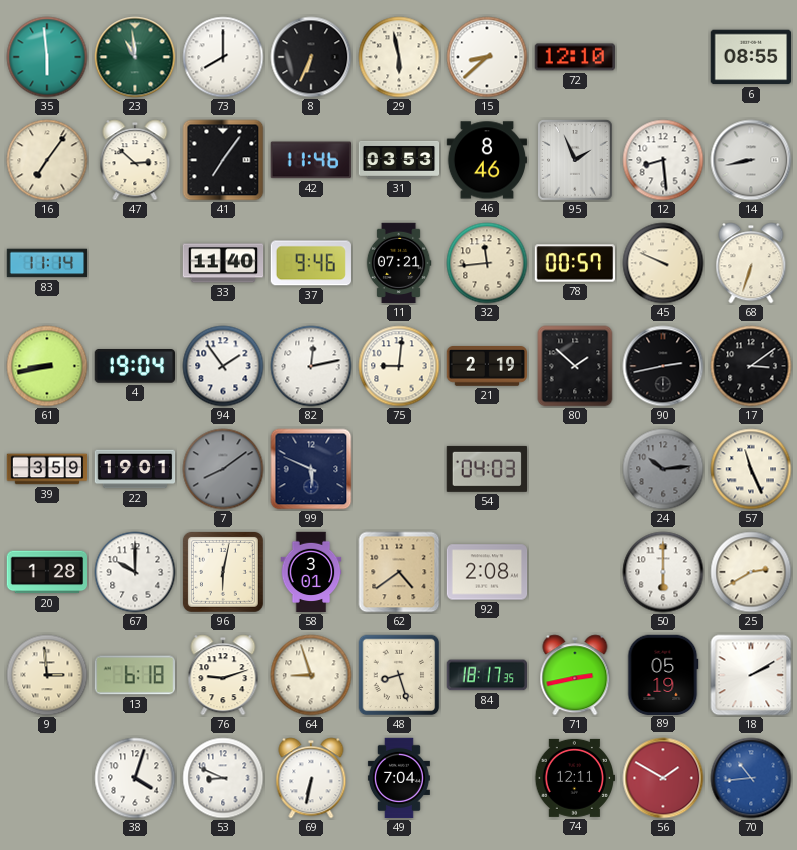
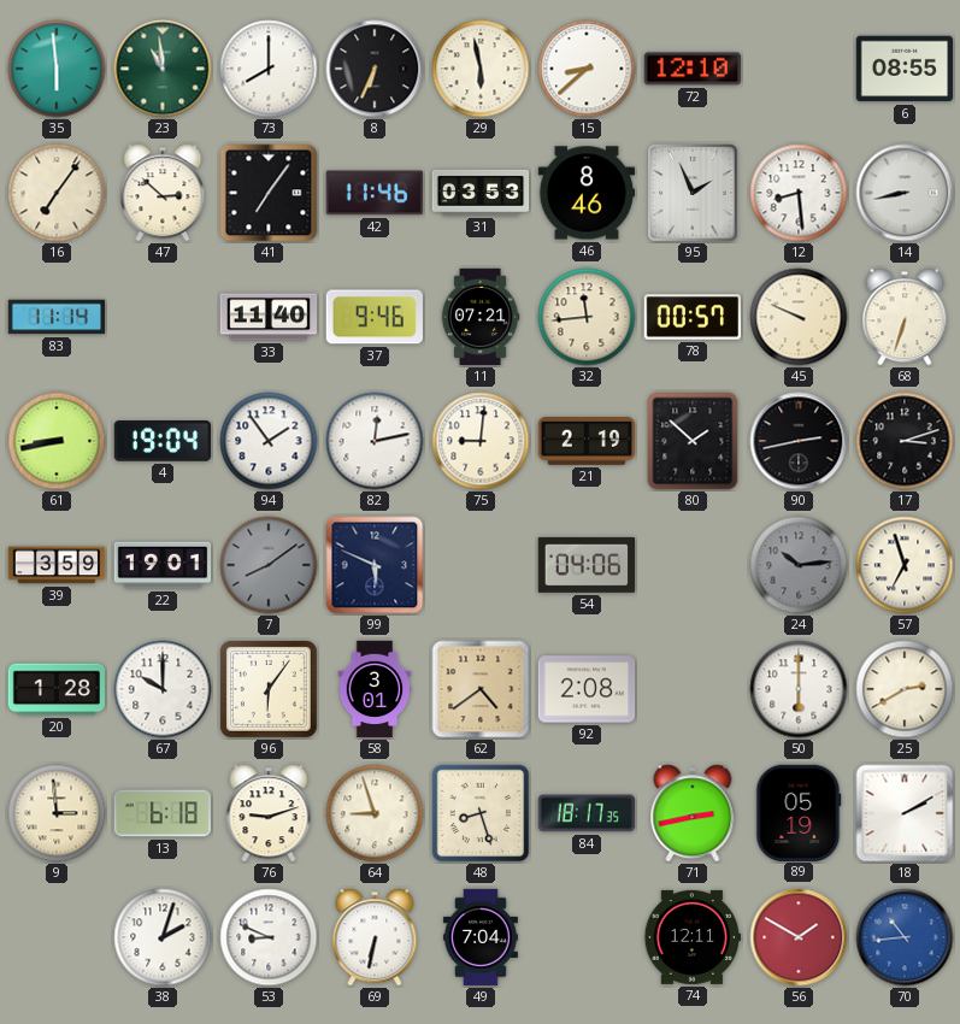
17: 3:09 -> 3:12
54: 04:03 -> 04:06
57: 11:26 -> 6:57
96: 6:02 -> 6:06
38: 4:03 -> 2:03
